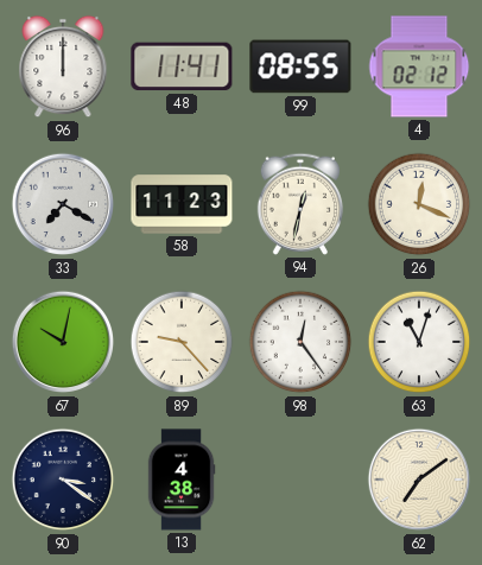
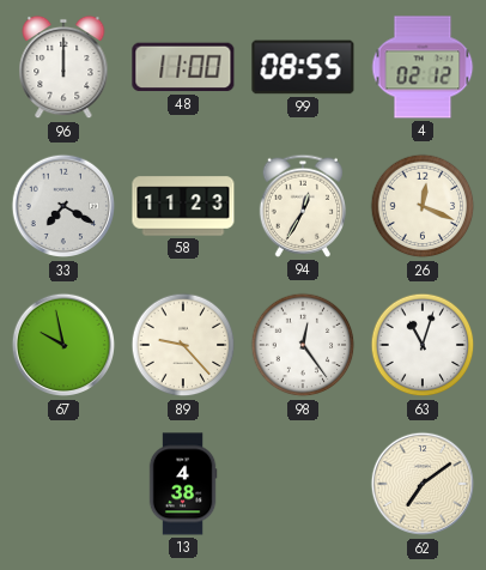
48: 11:41 -> 11:00
94: 12:32 -> 12:35
67: 10:02 -> 9:58
90: 3:21 -> none
